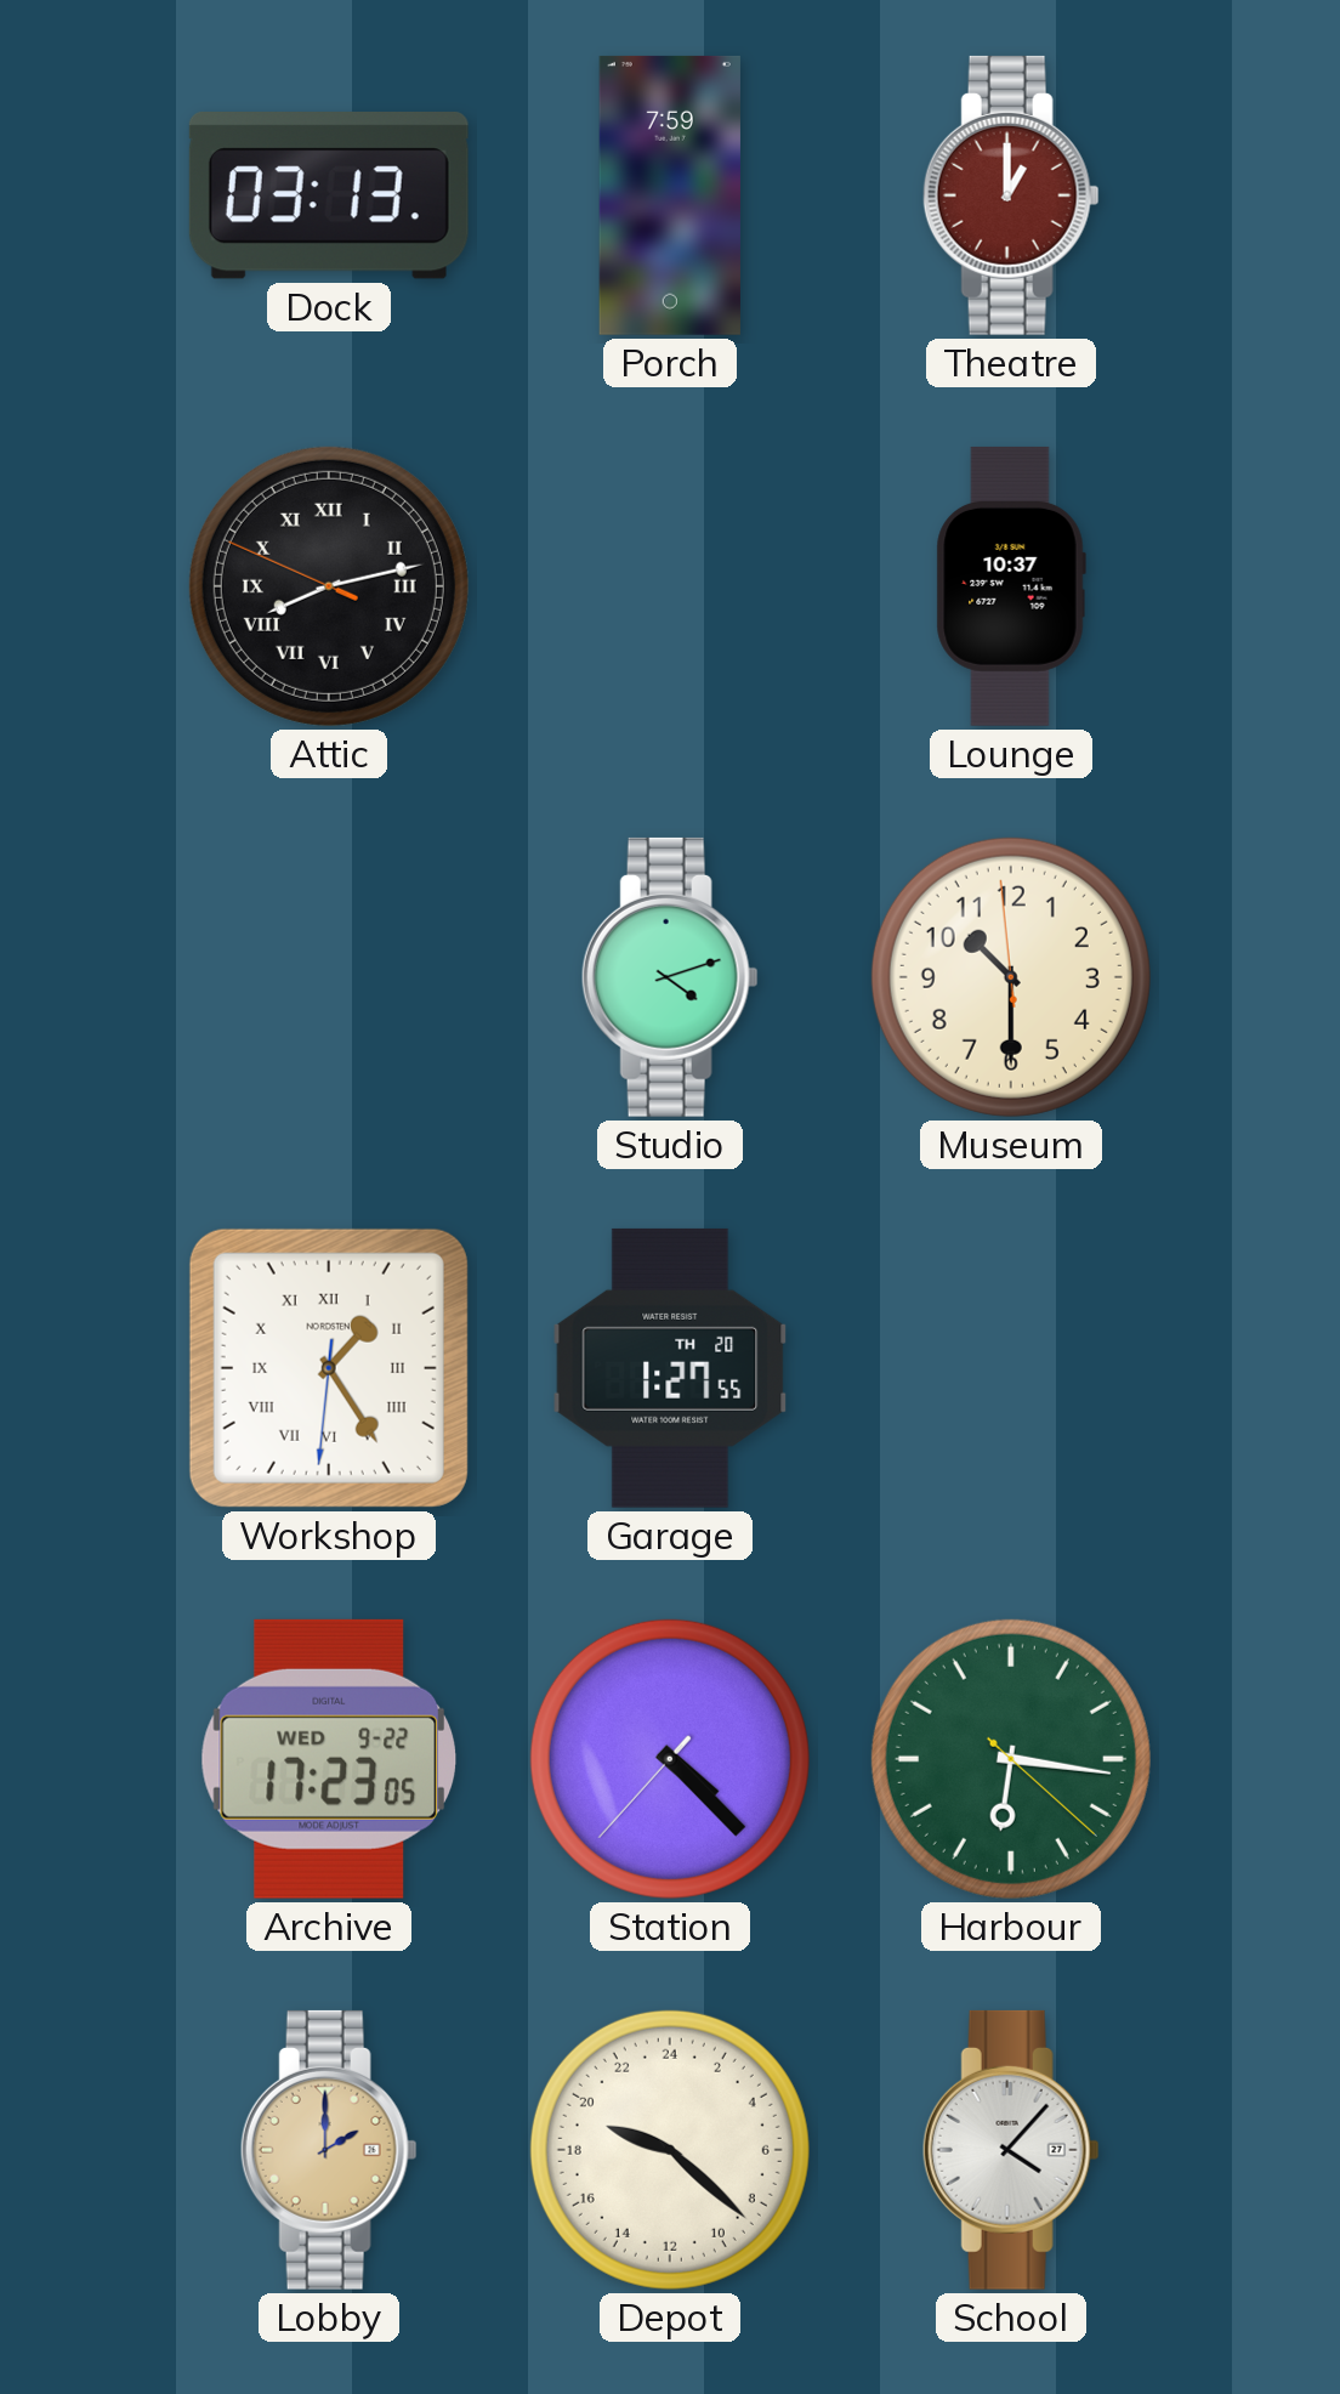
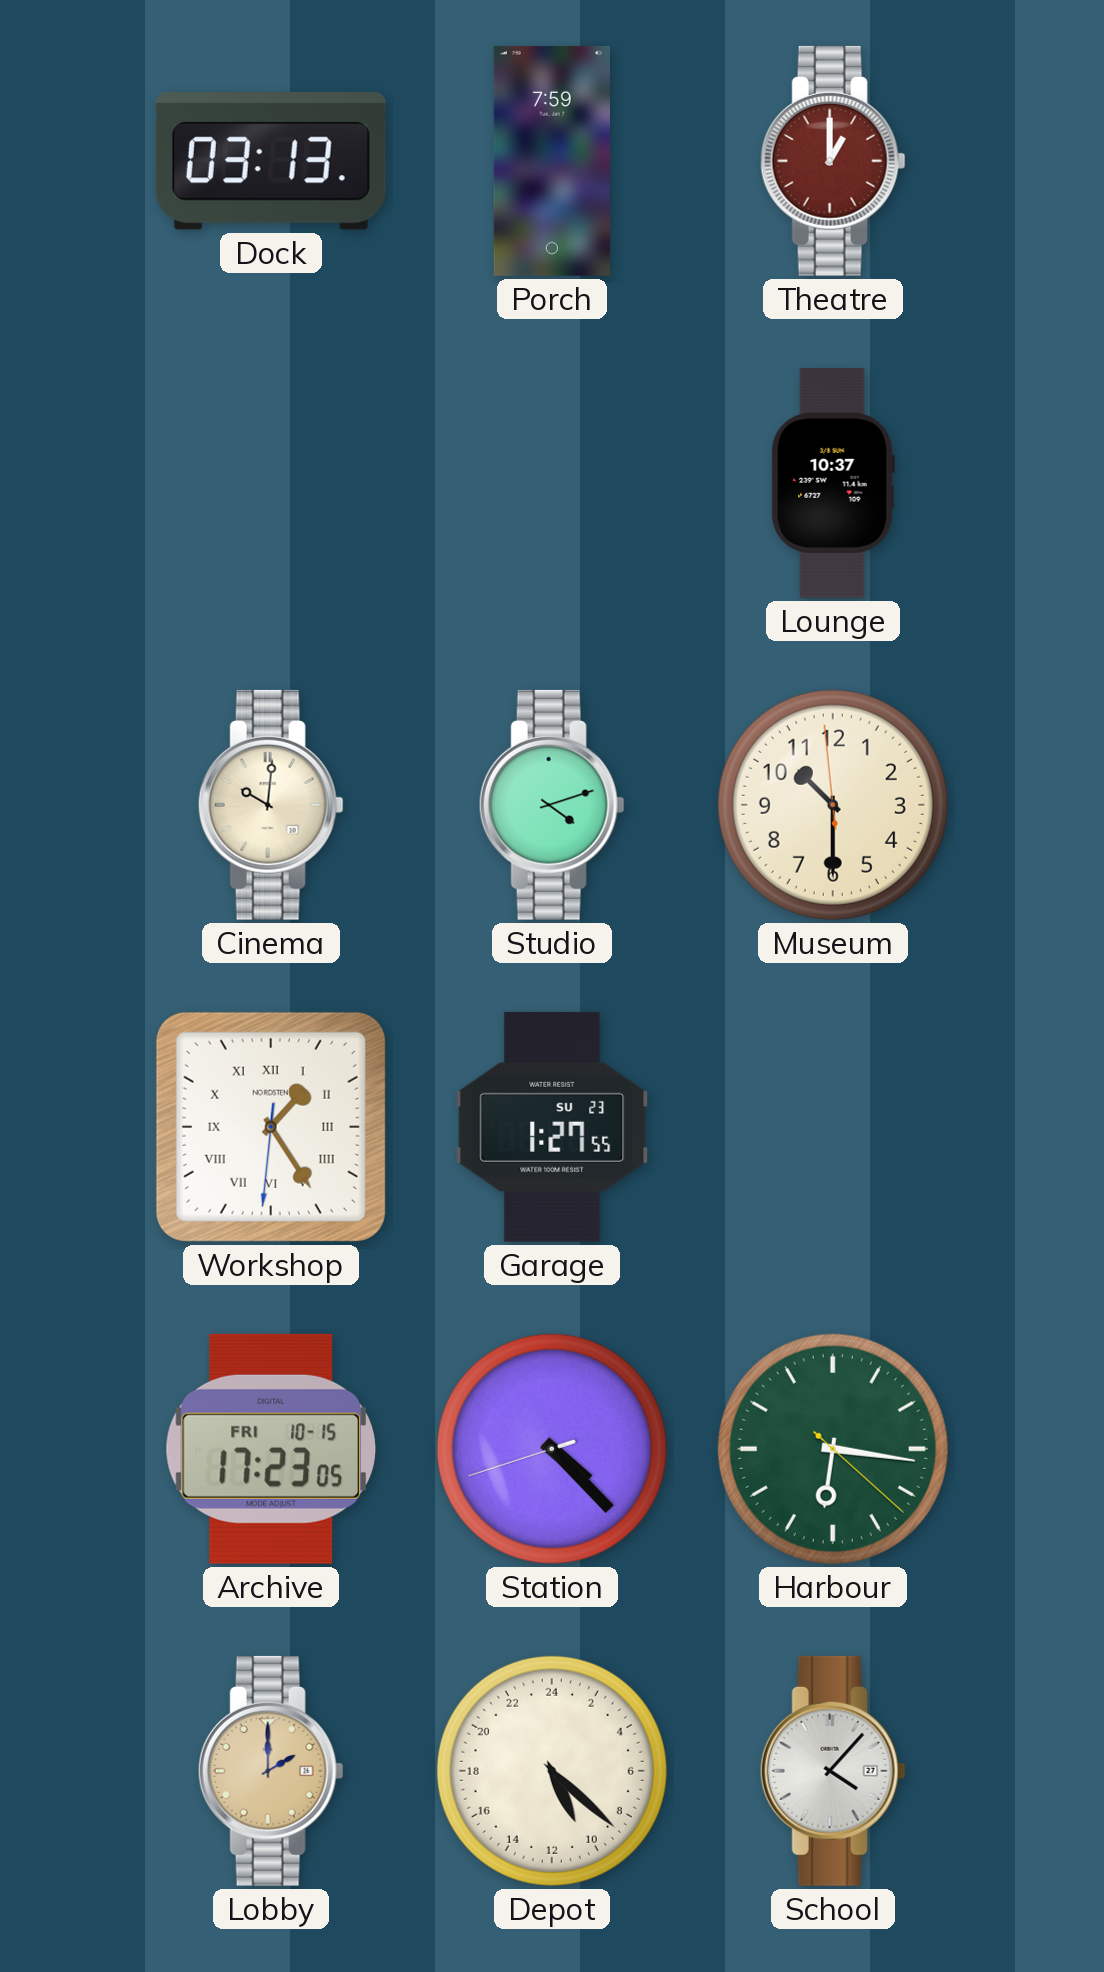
Attic: 8:12 -> none
Cinema: none -> 10:01
Garage date: TH 20 -> SU 23
Archive date: WED 9-22 -> FRI 10-15
Station: 4:22:37 -> 4:22:42
Depot: 19:22 -> 10:22
